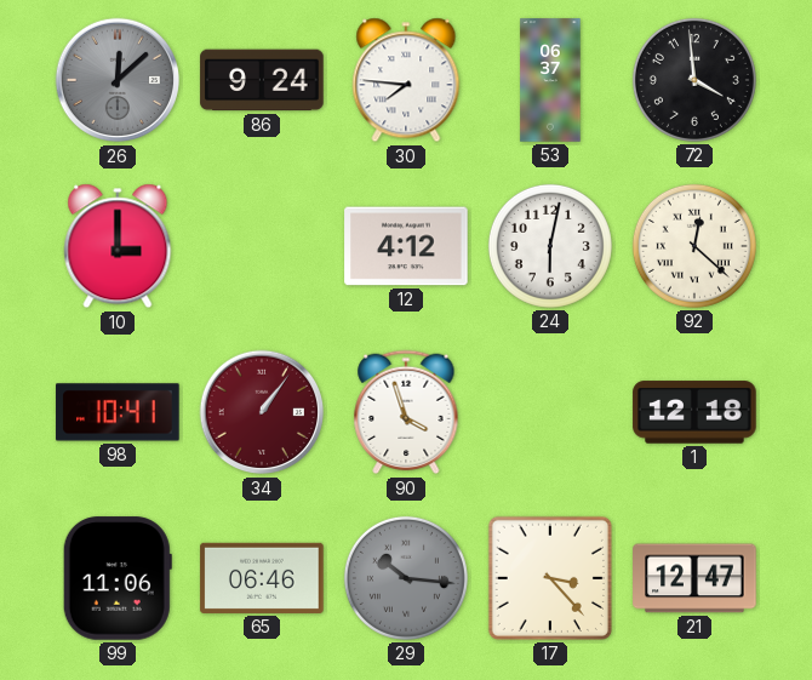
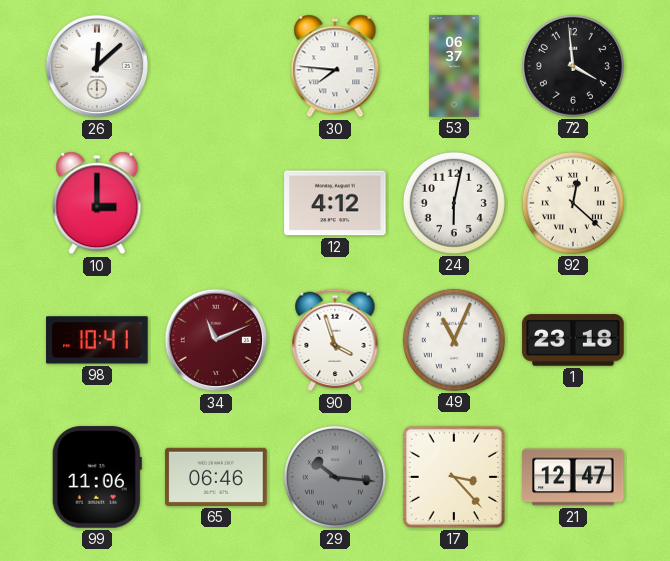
26 dial: grey -> white
86: 9:24 -> none
34: 1:06 -> 11:11
49: none -> 11:04
1: 12:18 -> 23:18
